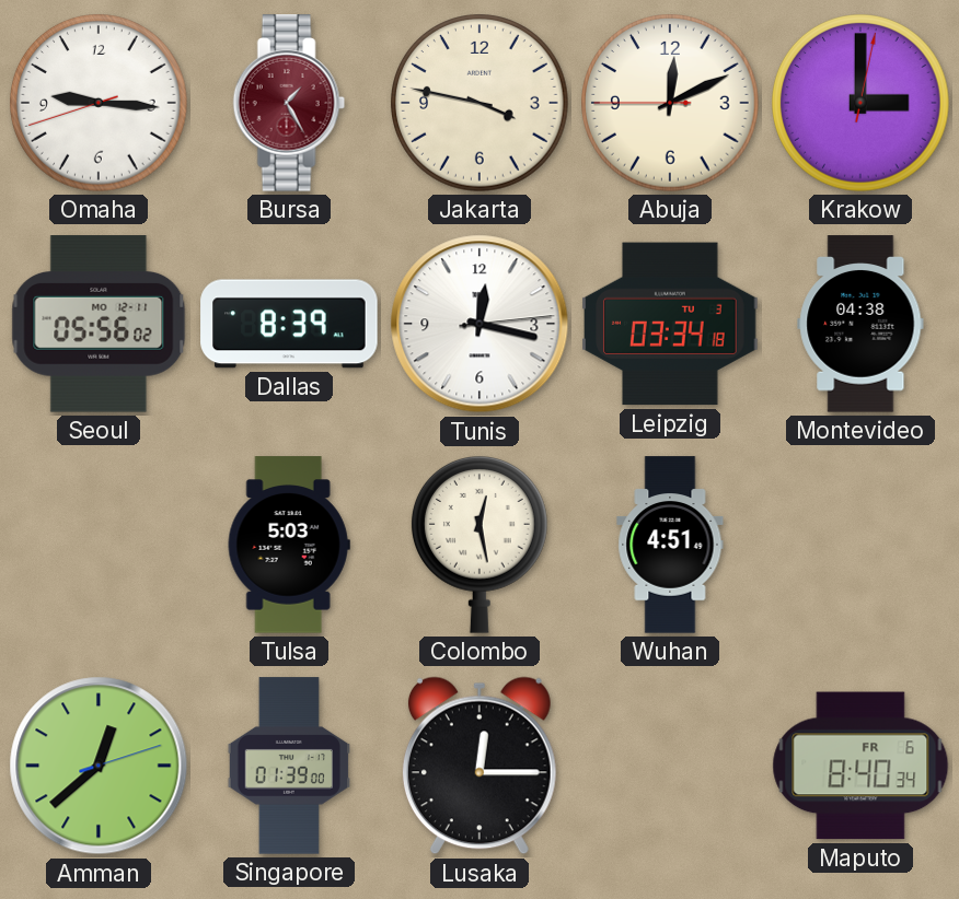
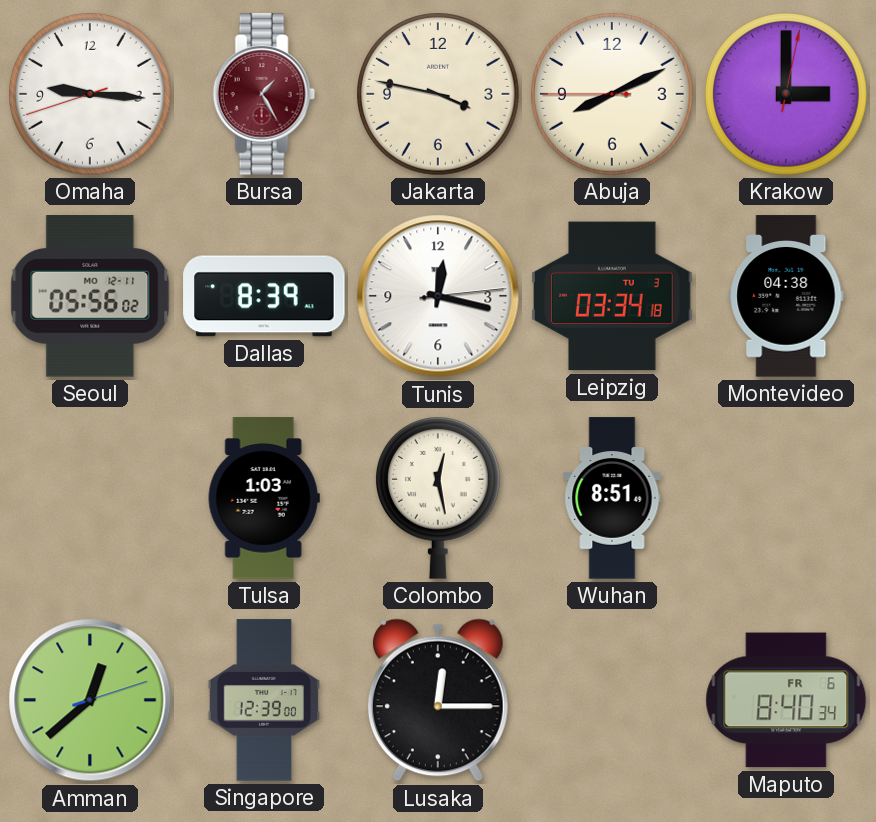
Abuja: 12:10 -> 8:10
Tulsa: 5:03 -> 1:03
Wuhan: 4:51 -> 8:51
Singapore: 01:39 -> 12:39
